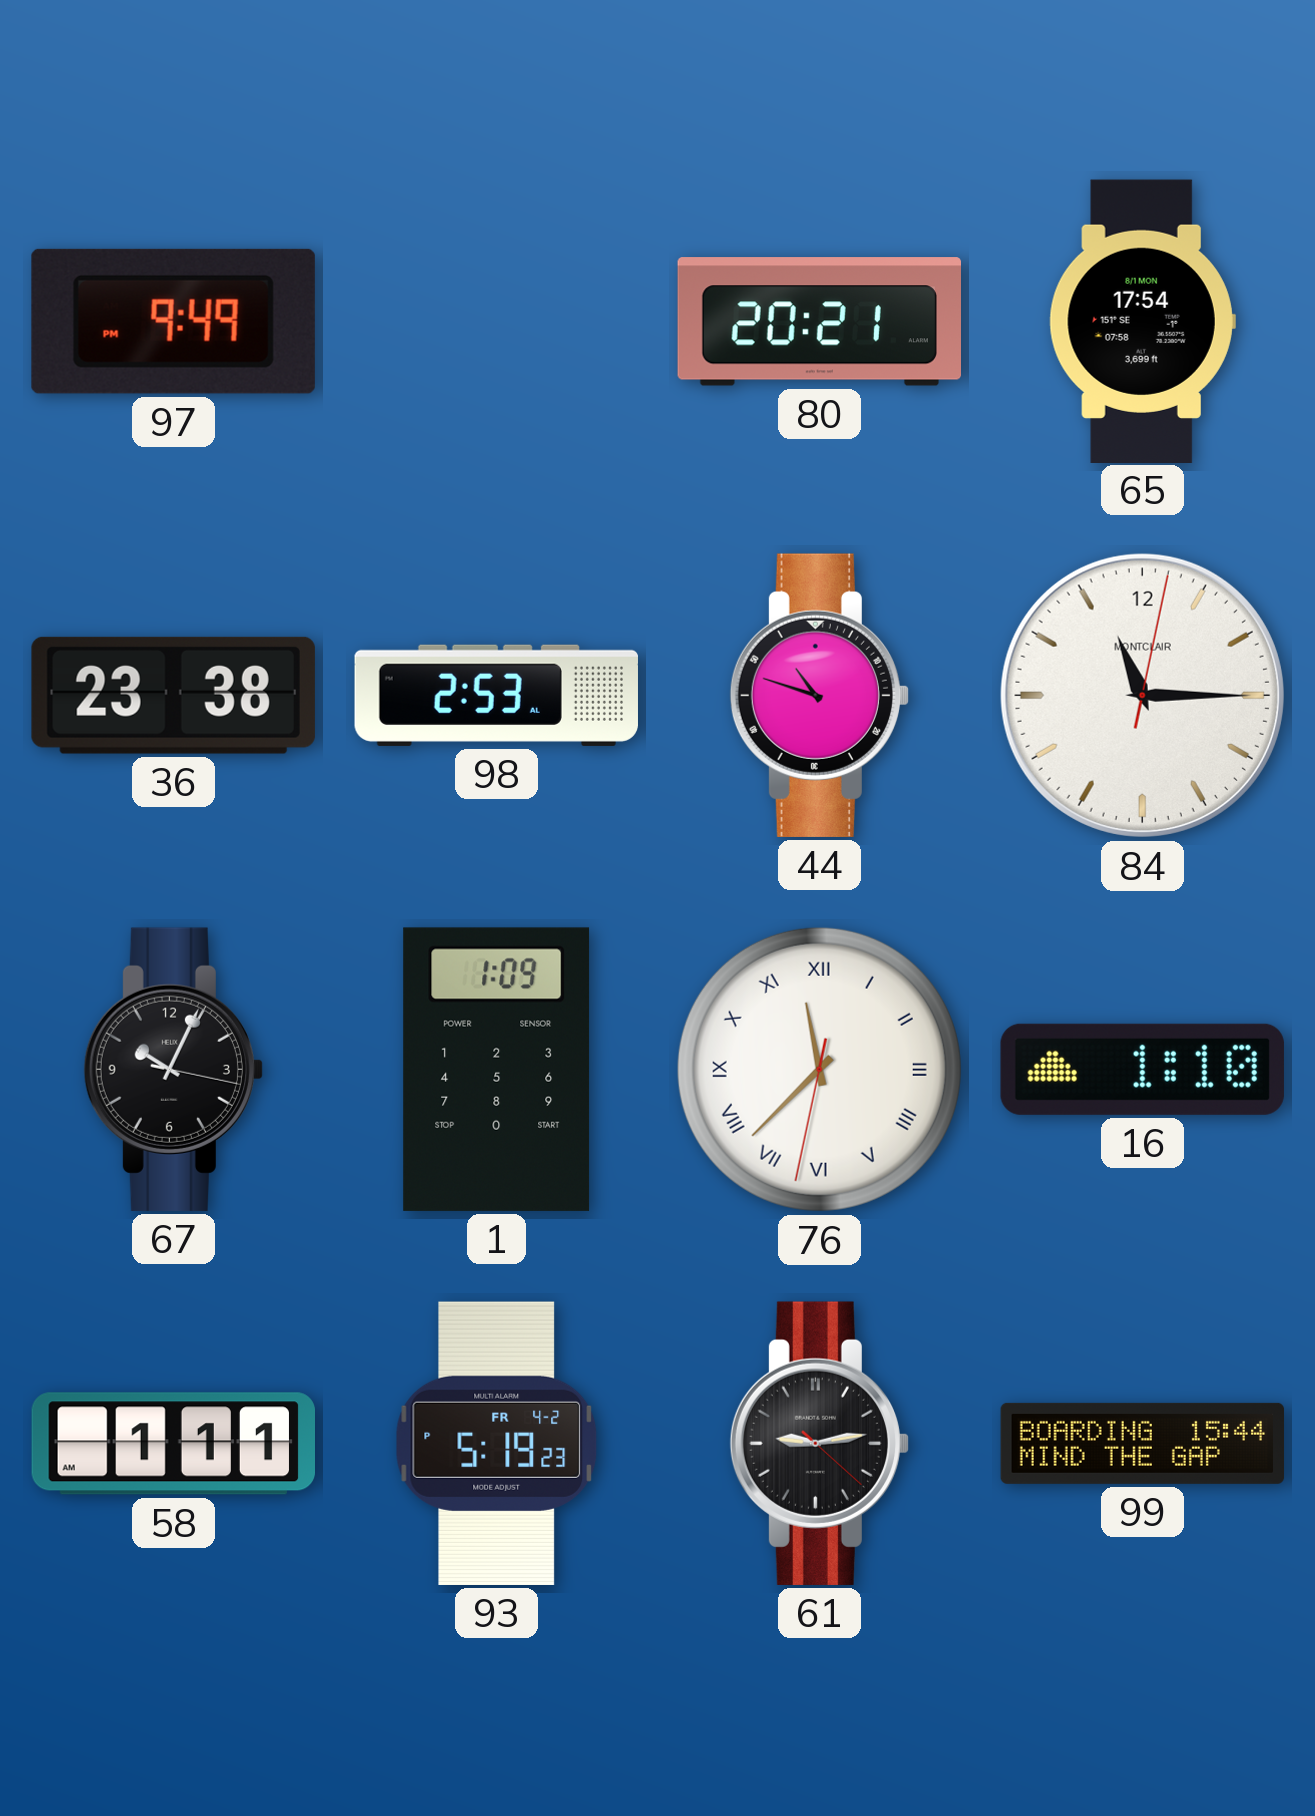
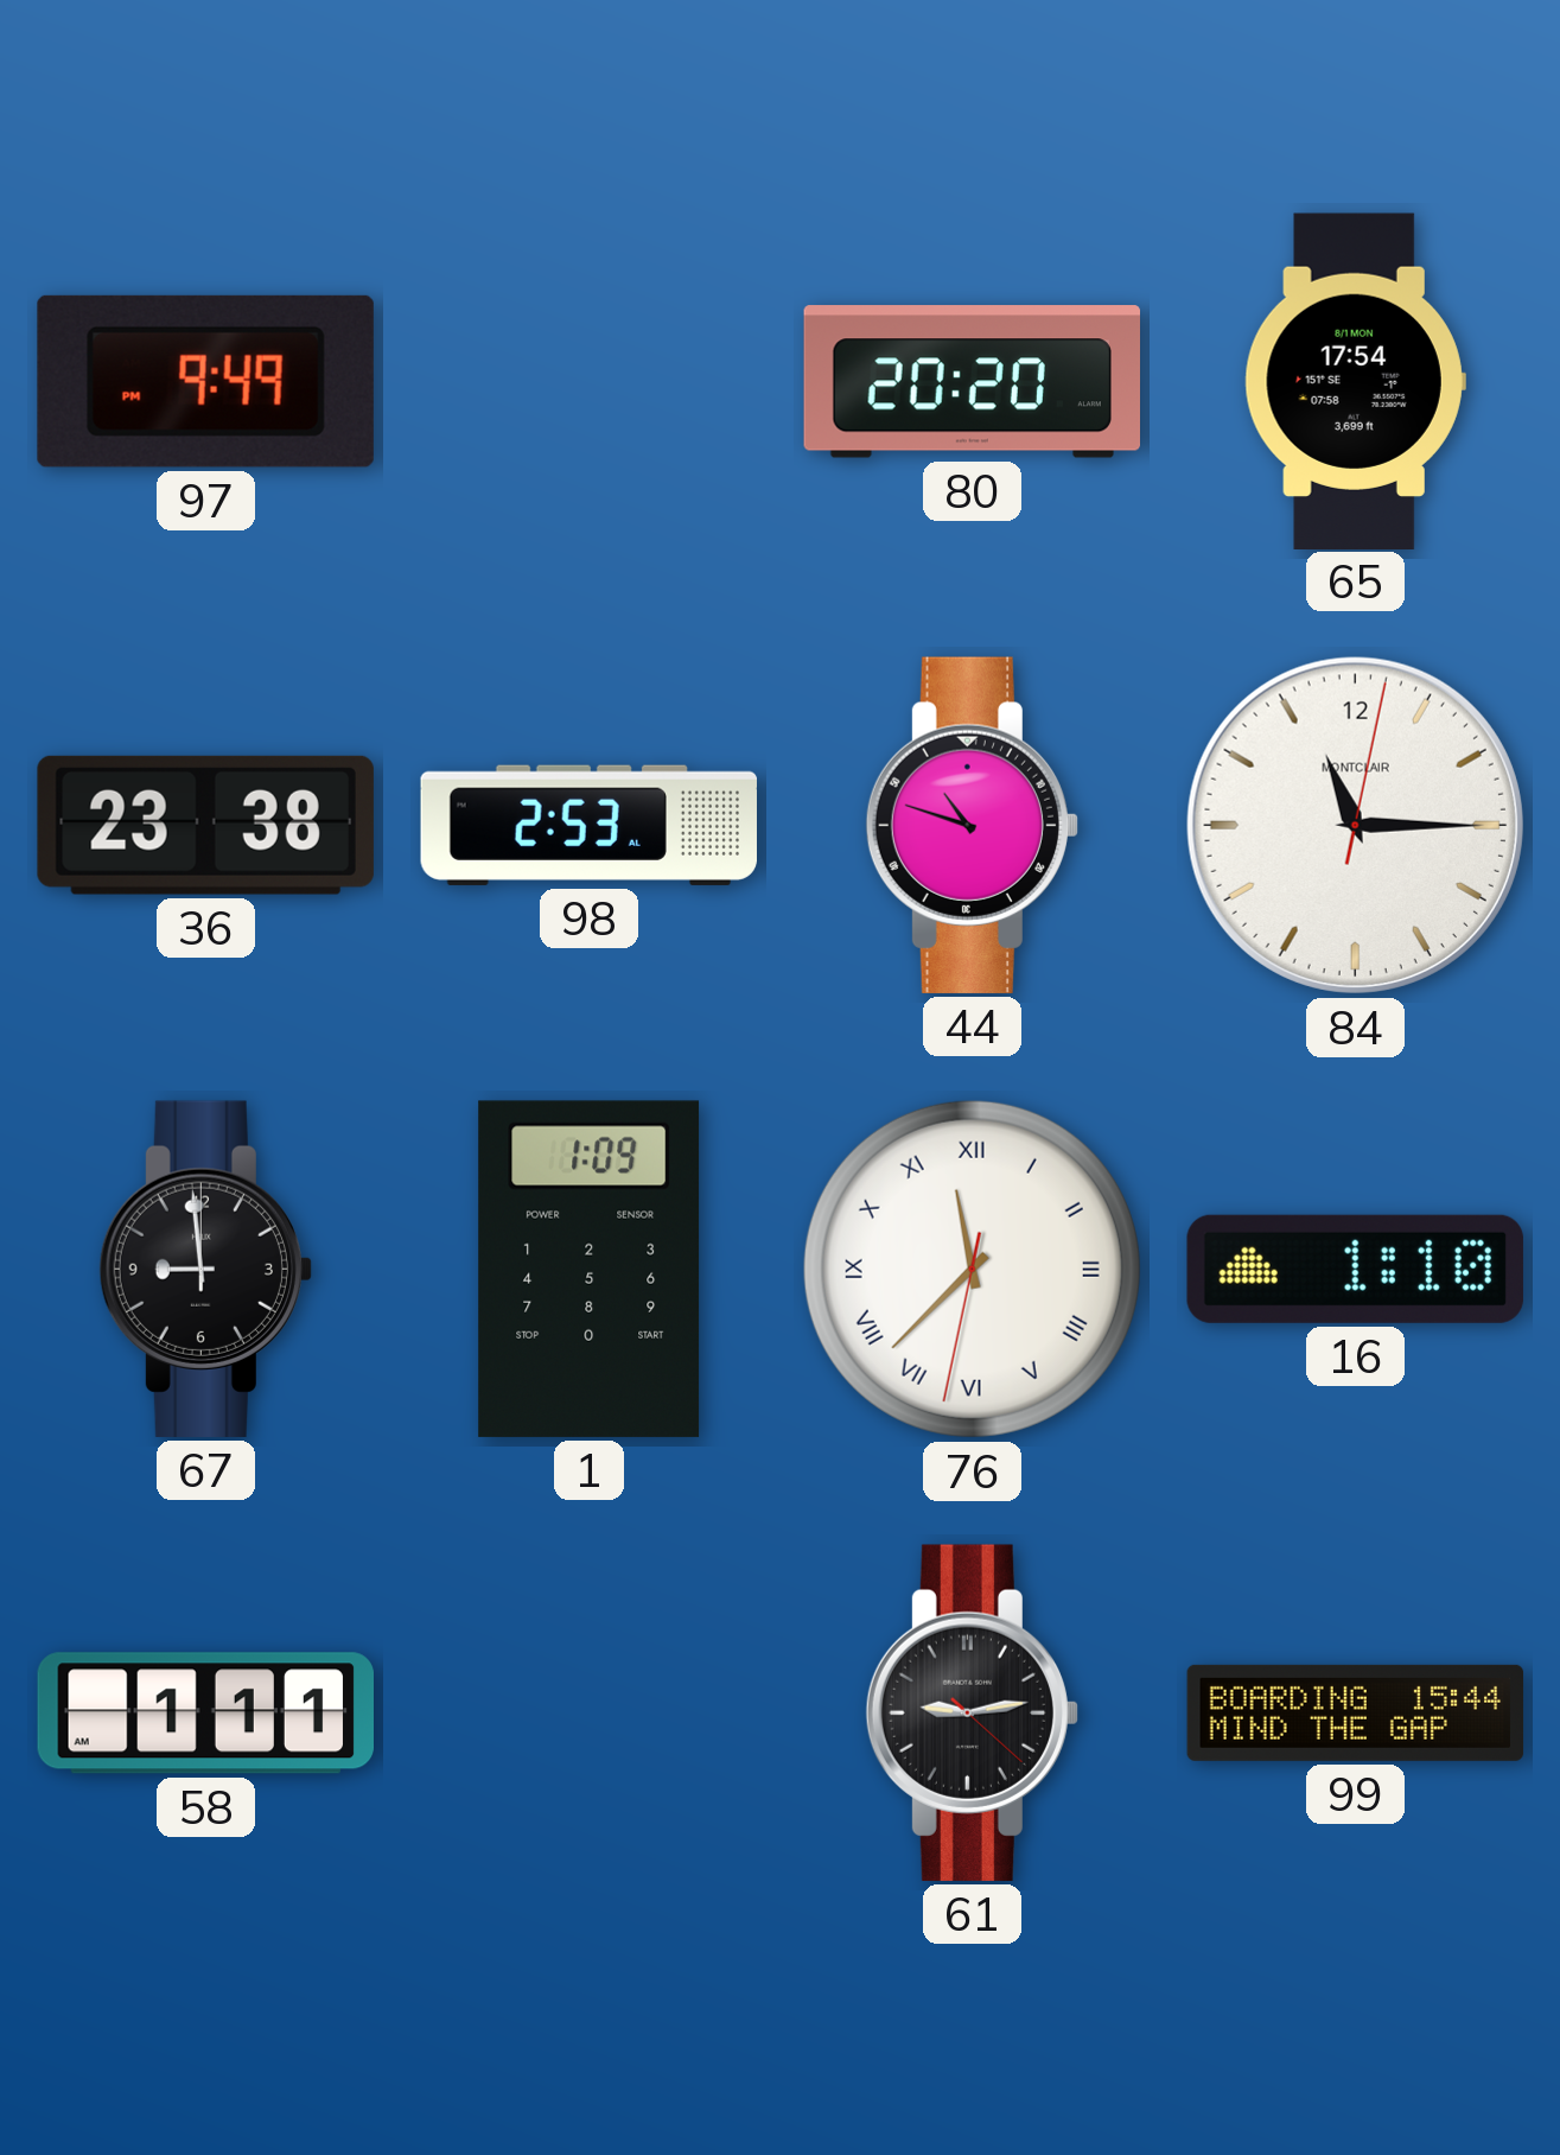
80: 20:21 -> 20:20
67: 10:04 -> 8:59
93: 5:19 -> none
